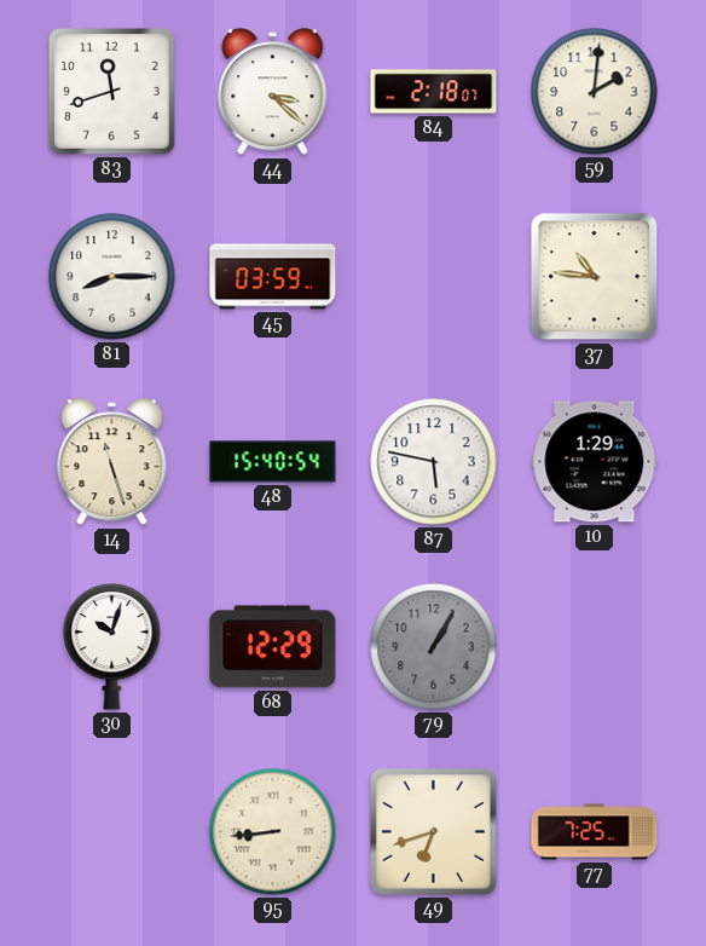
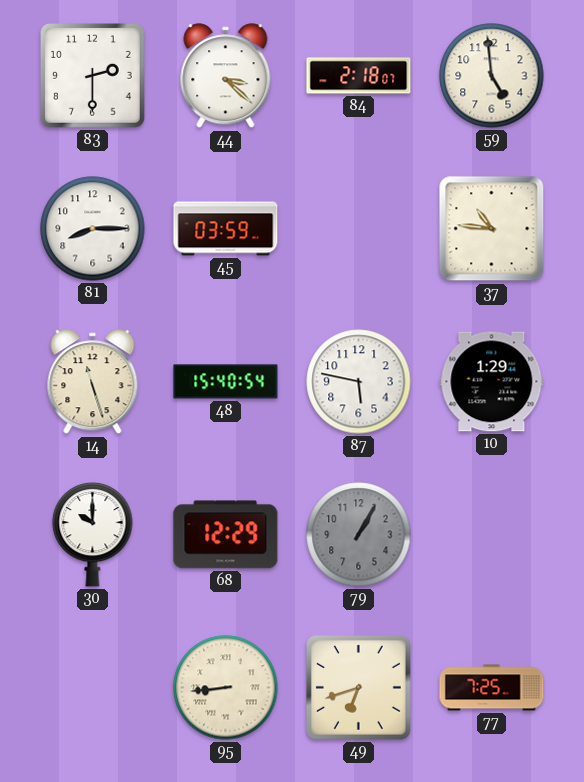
83: 11:42 -> 2:30
59: 2:01 -> 4:59
30: 10:03 -> 10:00
